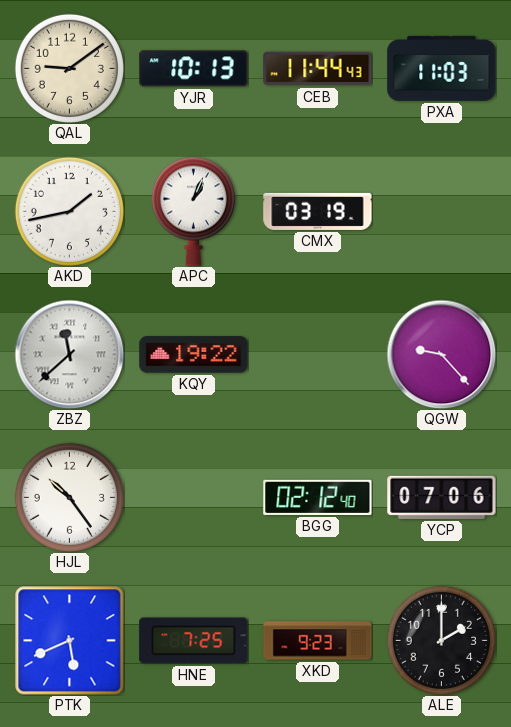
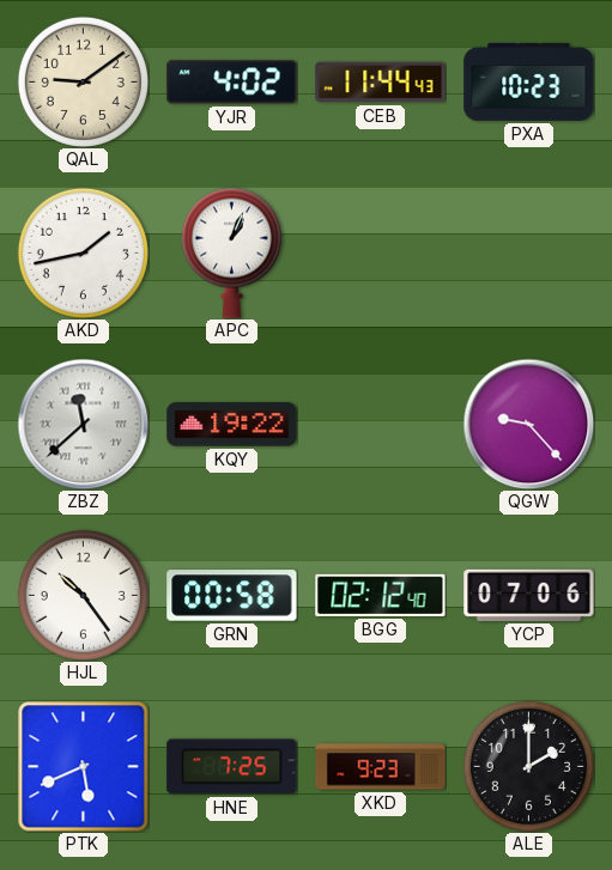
YJR: 10:13 -> 4:02
PXA: 11:03 -> 10:23
CMX: 03:19 -> none
GRN: none -> 00:58
